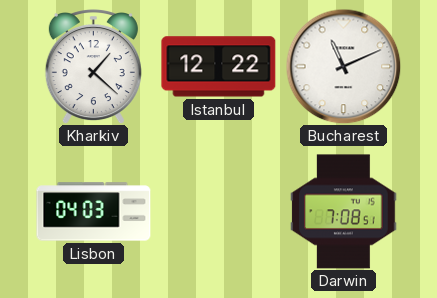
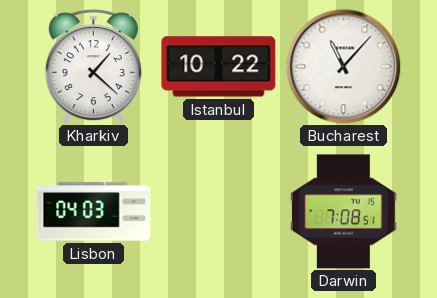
Istanbul: 12:22 -> 10:22
Bucharest: 11:11 -> 11:07
